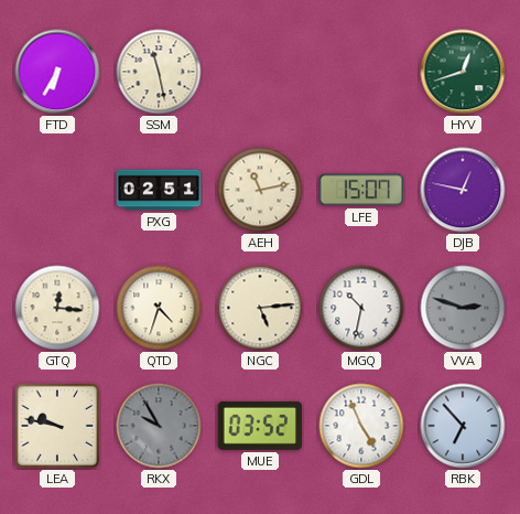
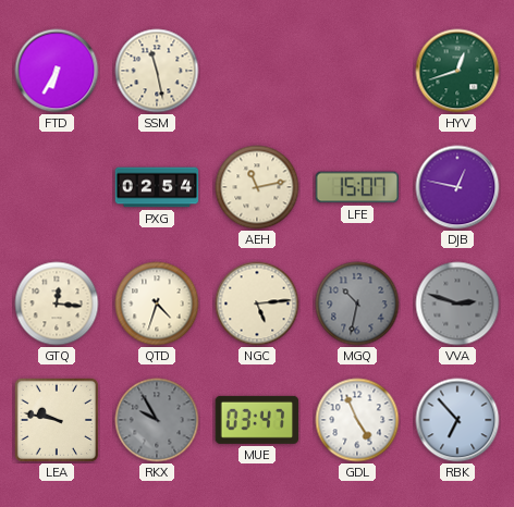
PXG: 02:51 -> 02:54
MGQ dial: white -> grey
MUE: 03:52 -> 03:47
